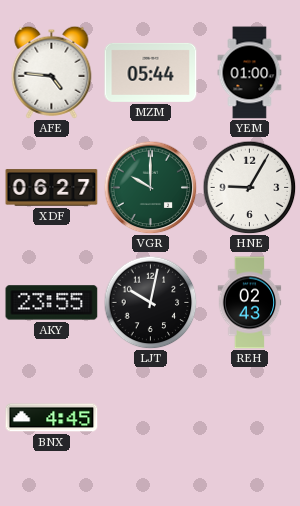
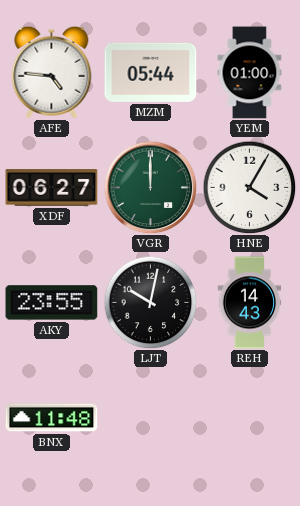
VGR: 10:00 -> 12:00
HNE: 9:05 -> 4:05
REH: 02:43 -> 14:43
BNX: 4:45 -> 11:48
